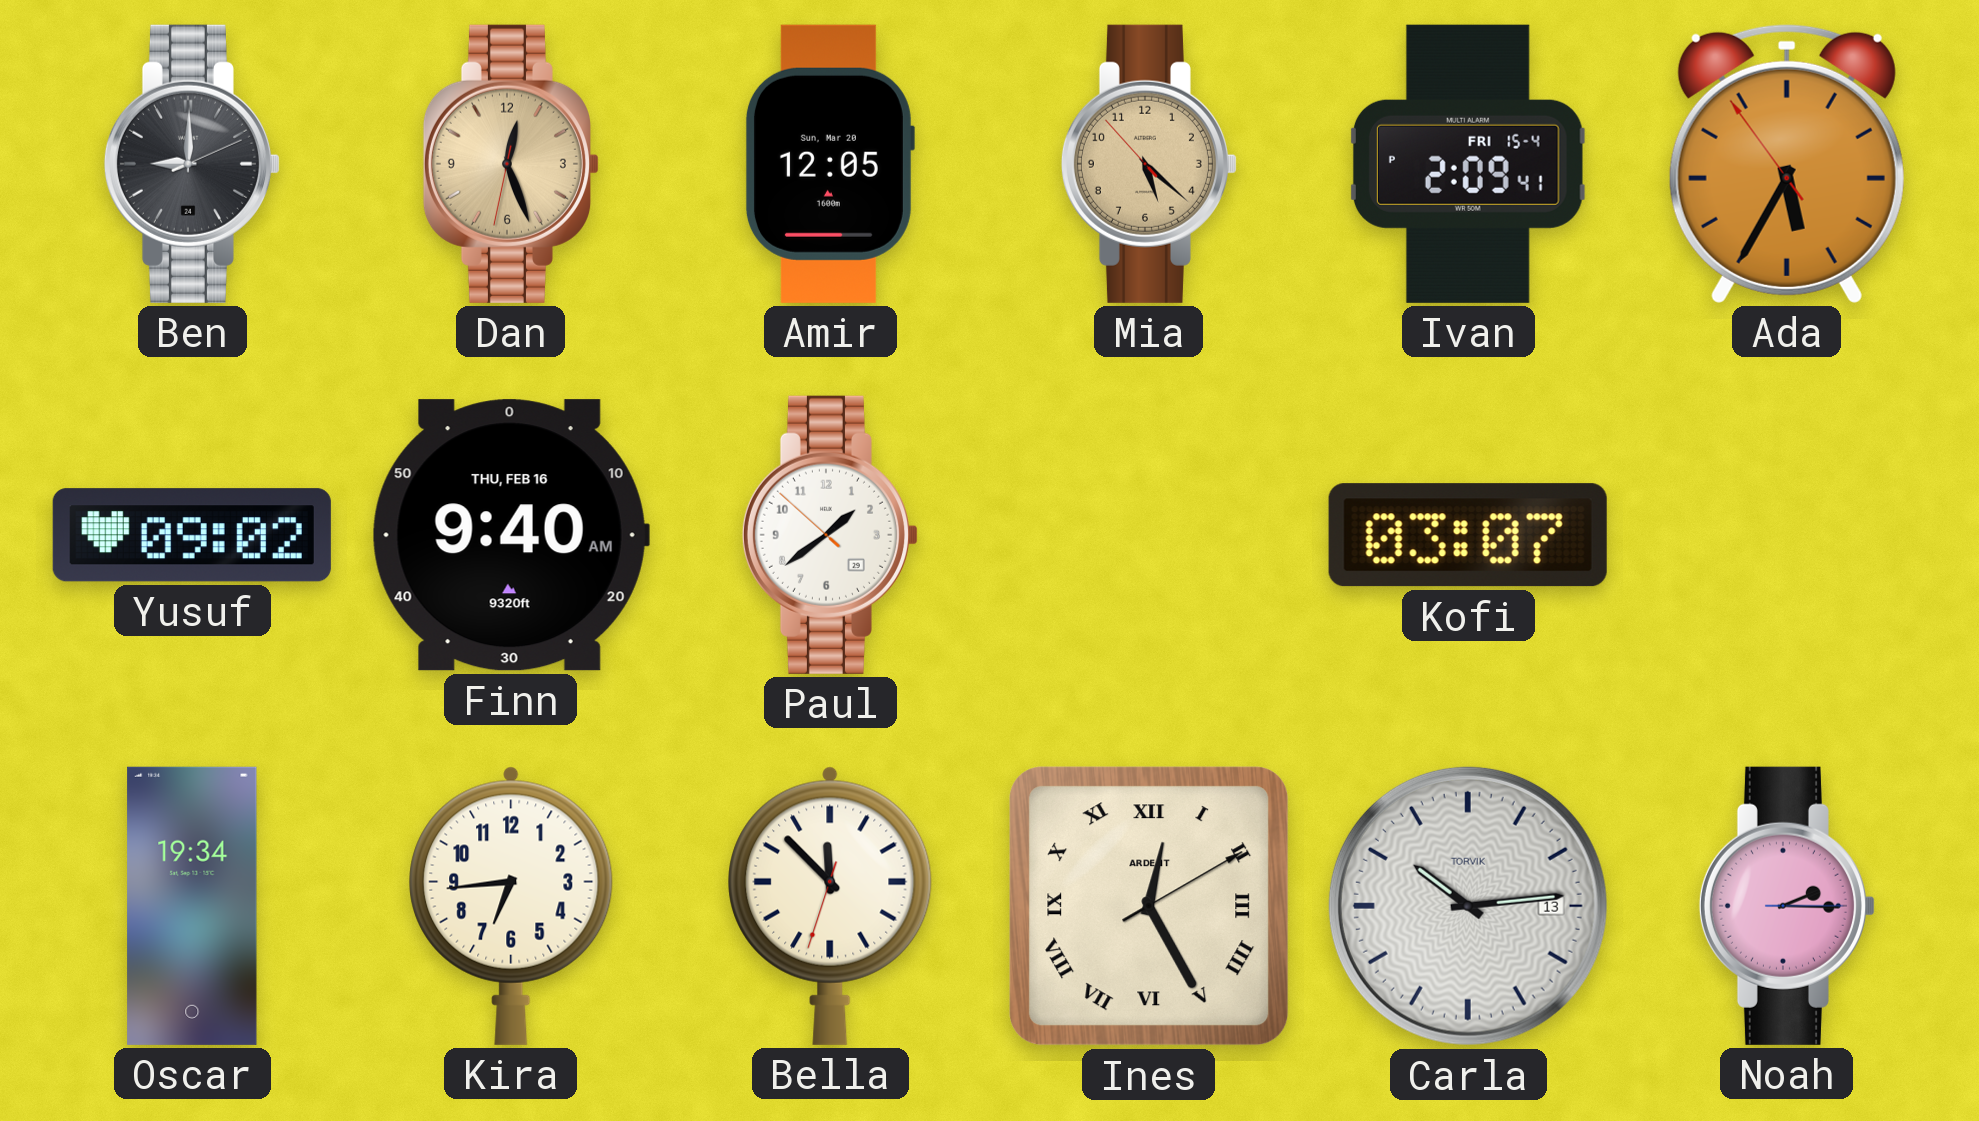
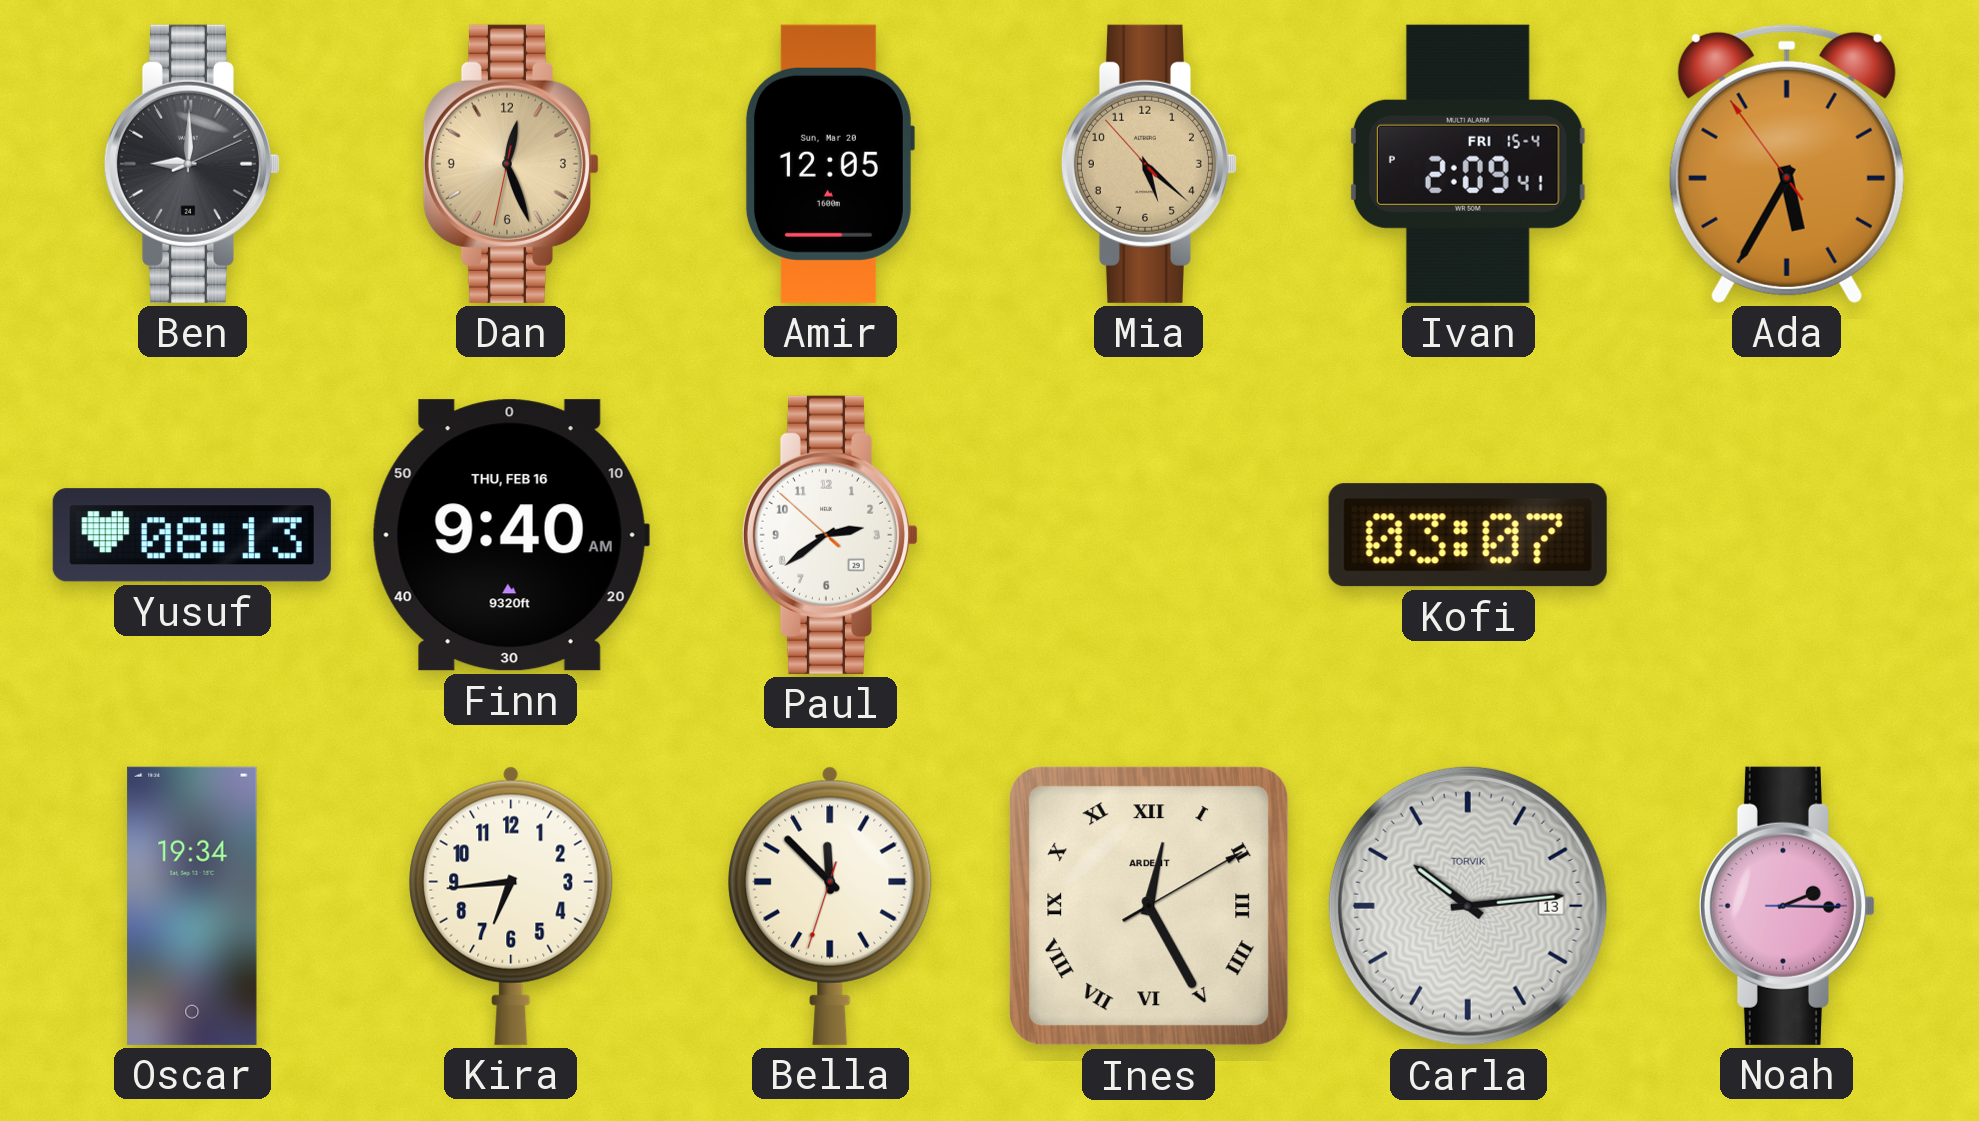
Yusuf: 09:02 -> 08:13
Paul: 1:38 -> 2:38
